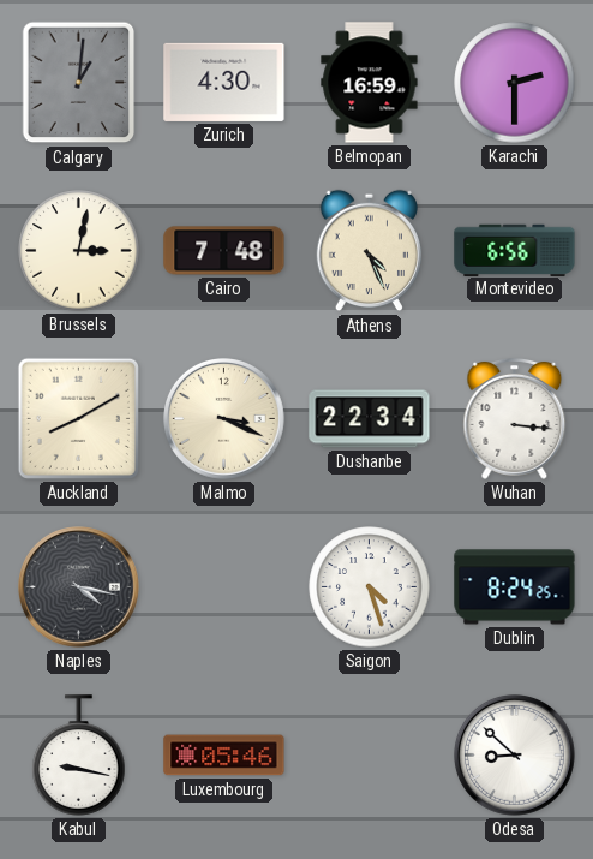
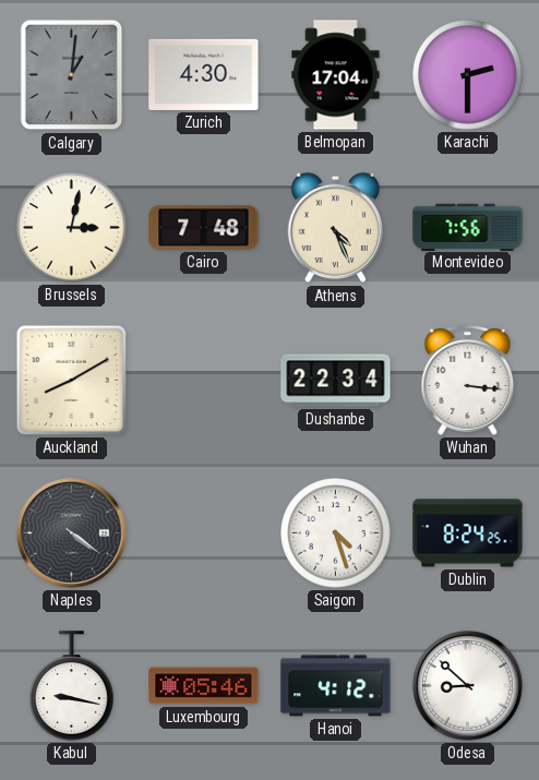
Belmopan: 16:59 -> 17:04
Montevideo: 6:56 -> 7:56
Malmo: 3:19 -> none
Naples: 4:17 -> 4:21
Hanoi: none -> 4:12
